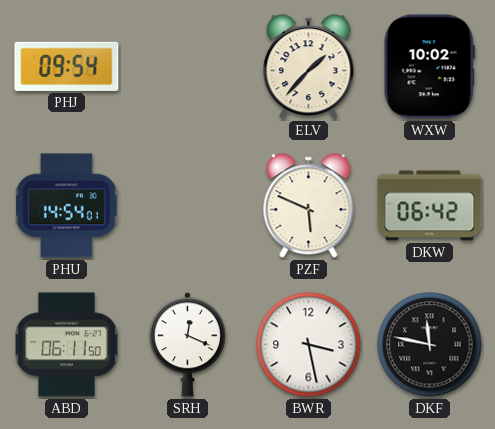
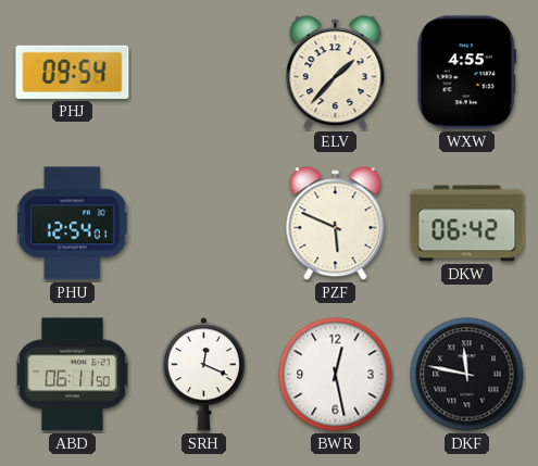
WXW: 10:02 -> 4:55
PHU: 14:54 -> 12:54
BWR: 3:28 -> 12:28
